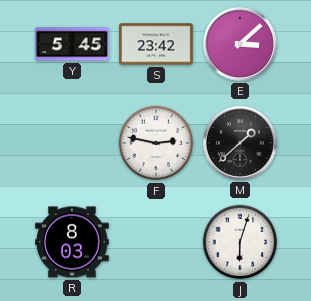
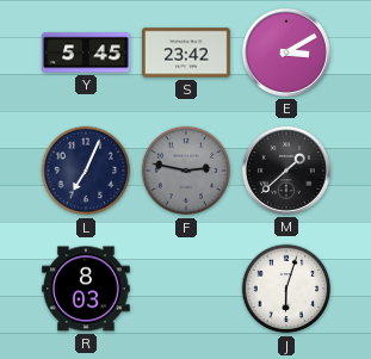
E: 3:08 -> 3:10
L: none -> 7:04
F dial: white -> grey
